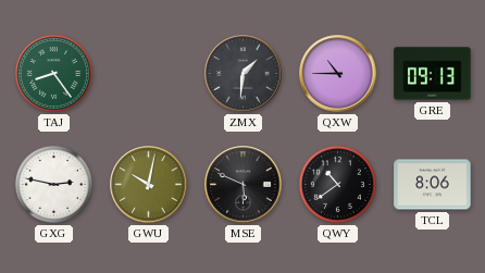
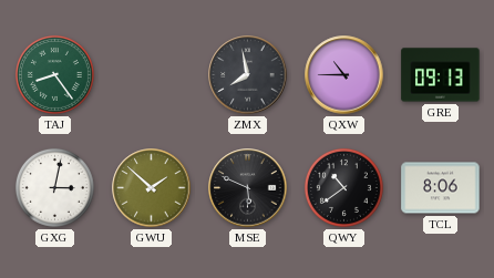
ZMX: 1:31 -> 7:58
GXG: 2:47 -> 3:02
GWU: 10:02 -> 1:52
